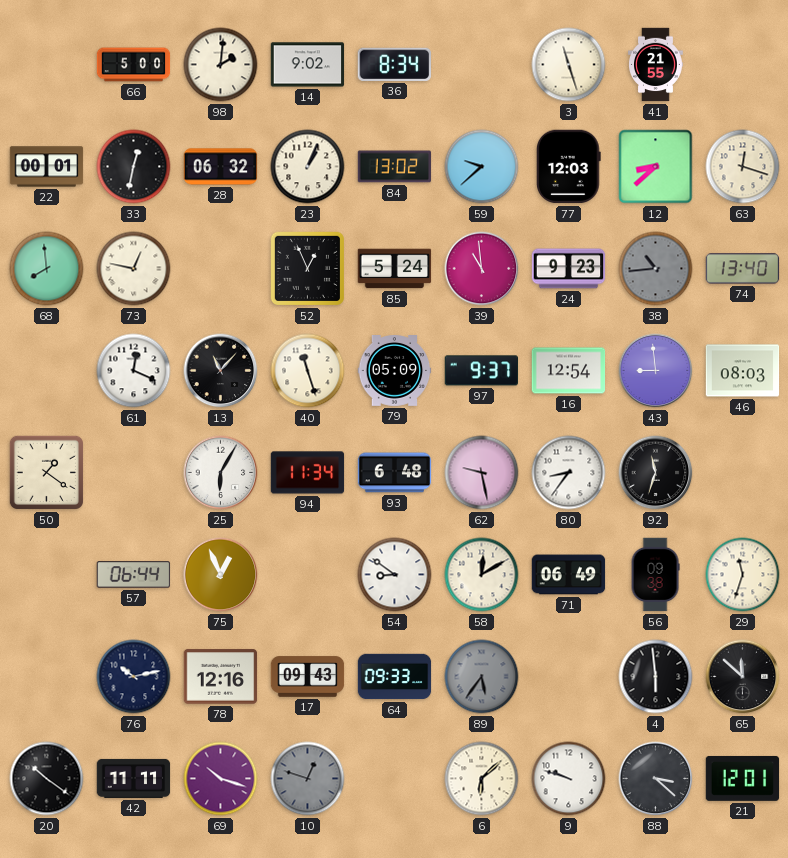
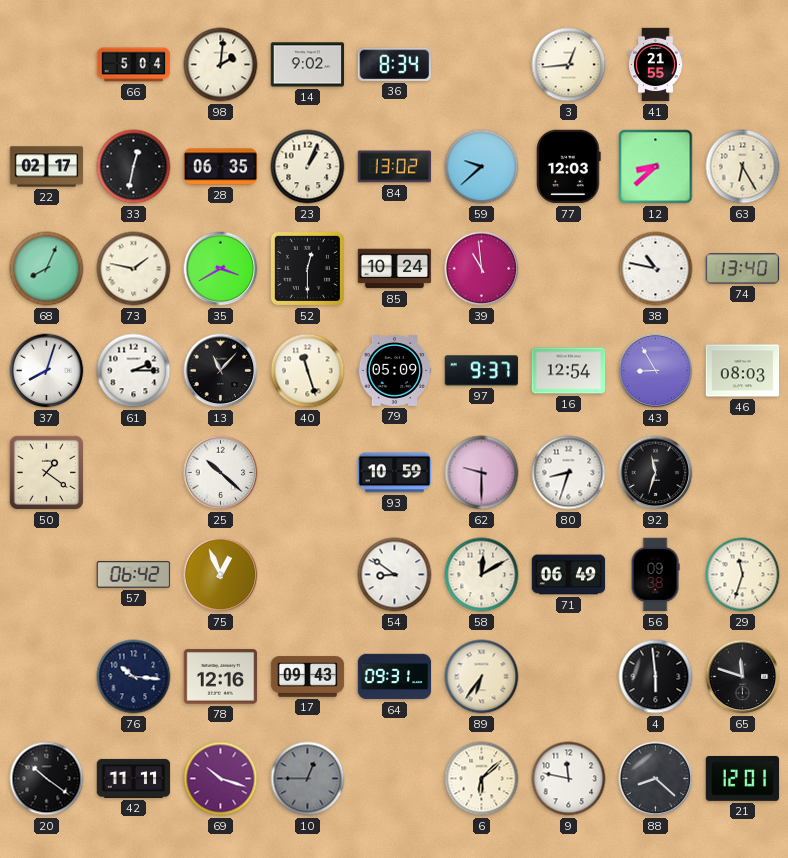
66: 5:00 -> 5:04
3: 11:27 -> 12:44
22: 00:01 -> 02:17
28: 06:32 -> 06:35
63: 12:18 -> 6:25
68: 7:59 -> 8:04
73: 12:47 -> 1:47
35: none -> 3:40
52: 12:56 -> 12:30
85: 5:24 -> 10:24
24: 9:23 -> none
38: 10:44 -> 10:47
38 dial: grey -> white
37: none -> 8:03
61: 12:19 -> 2:15
43: 8:59 -> 8:55
25: 6:05 -> 10:22
94: 11:34 -> none
93: 6:48 -> 10:59
62: 9:28 -> 9:30
80: 8:36 -> 8:33
57: 06:44 -> 06:42
76: 10:13 -> 10:16
64: 09:33 -> 09:31
89: 5:36 -> 6:36
89 dial: grey -> cream
65: 11:52 -> 11:48
10: 12:48 -> 12:45
9: 9:48 -> 11:47
88: 3:22 -> 8:22
